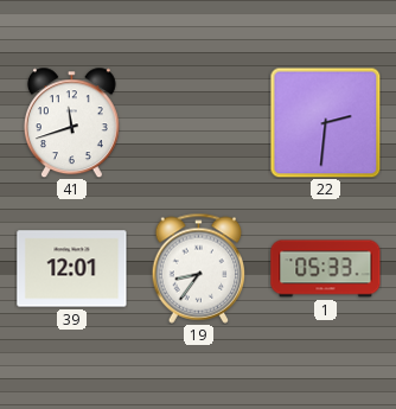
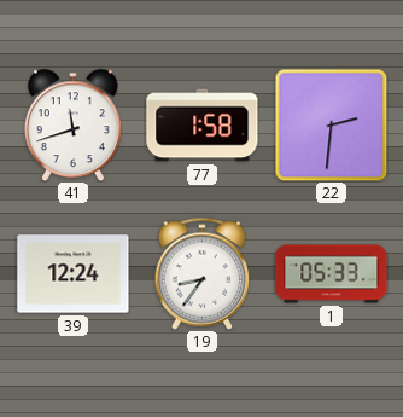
77: none -> 1:58
39: 12:01 -> 12:24
